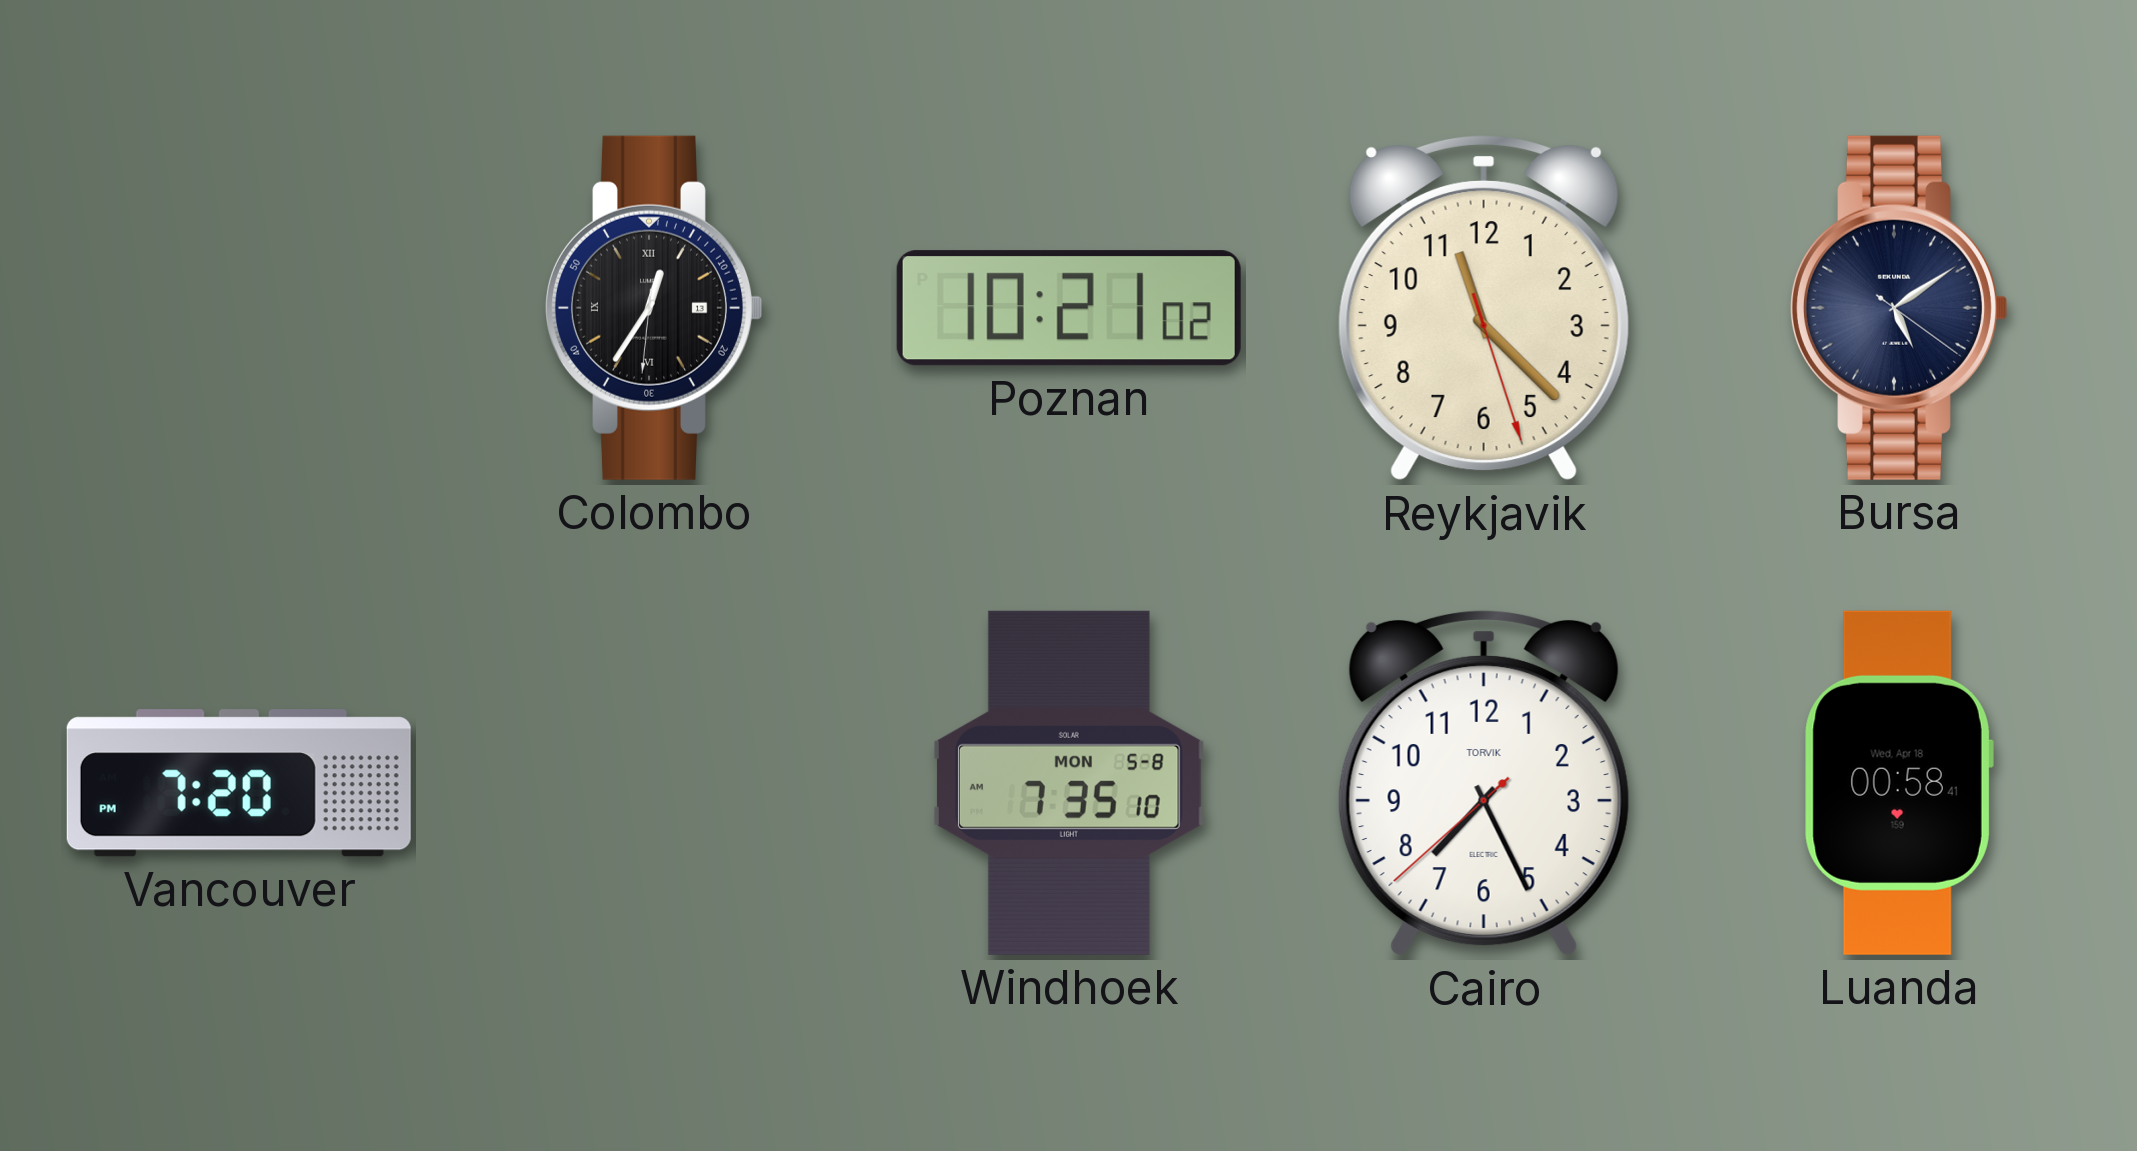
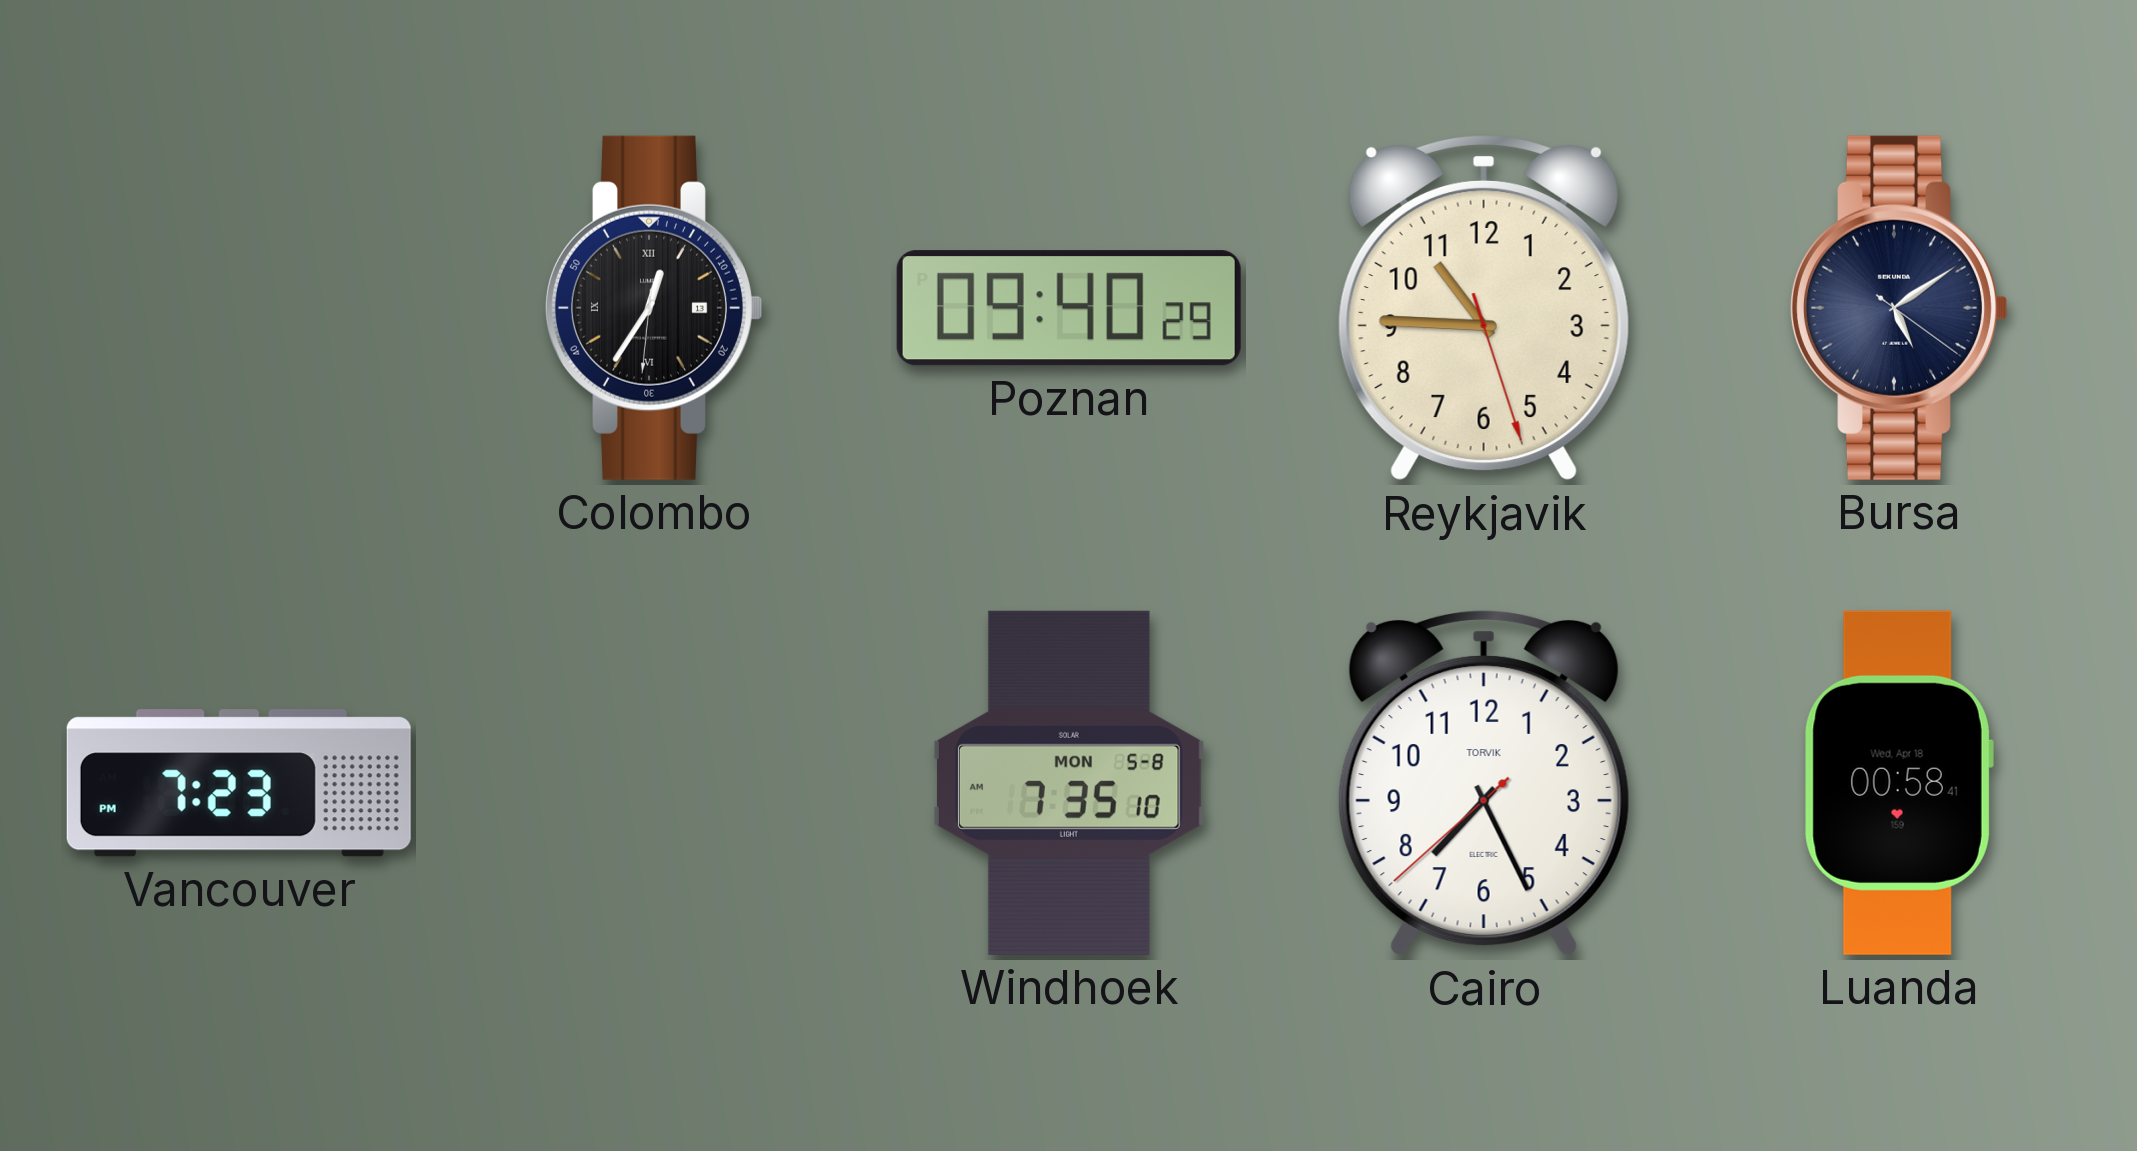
Poznan: 10:21 -> 09:40
Reykjavik: 11:22 -> 10:45
Vancouver: 7:20 -> 7:23
